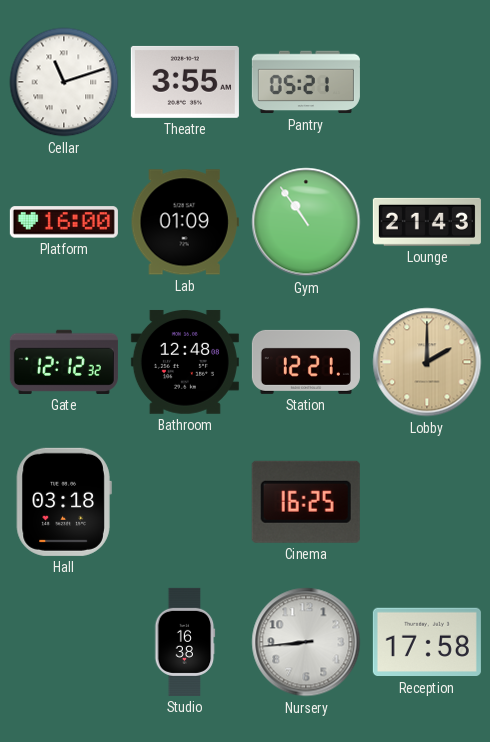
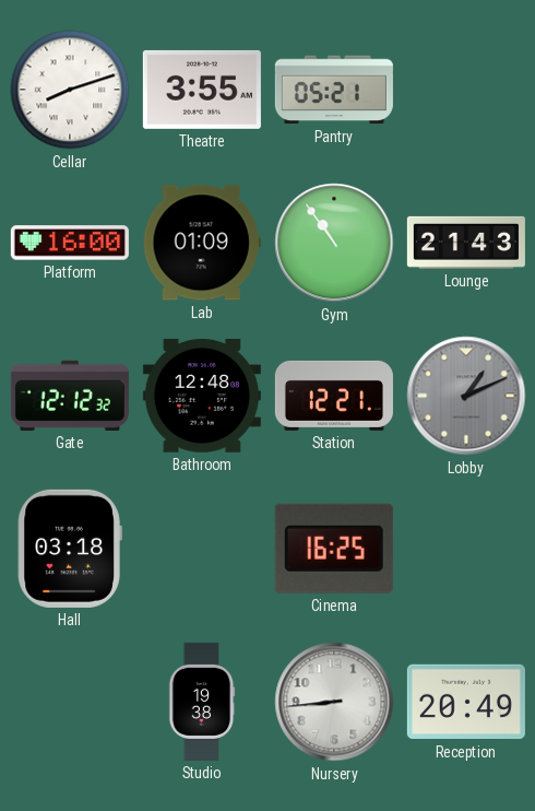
Cellar: 11:12 -> 8:12
Lobby: 2:00 -> 1:11
Lobby dial: champagne -> grey
Studio: 16:38 -> 19:38
Reception: 17:58 -> 20:49
